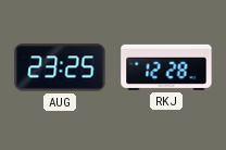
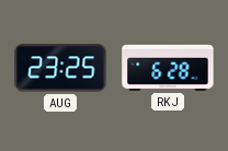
RKJ: 12:28 -> 6:28
